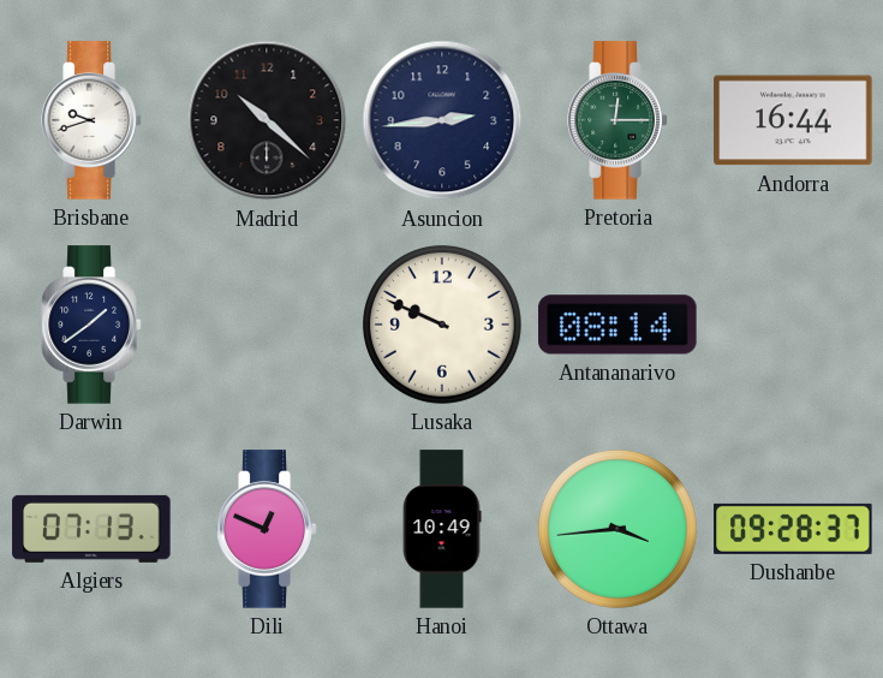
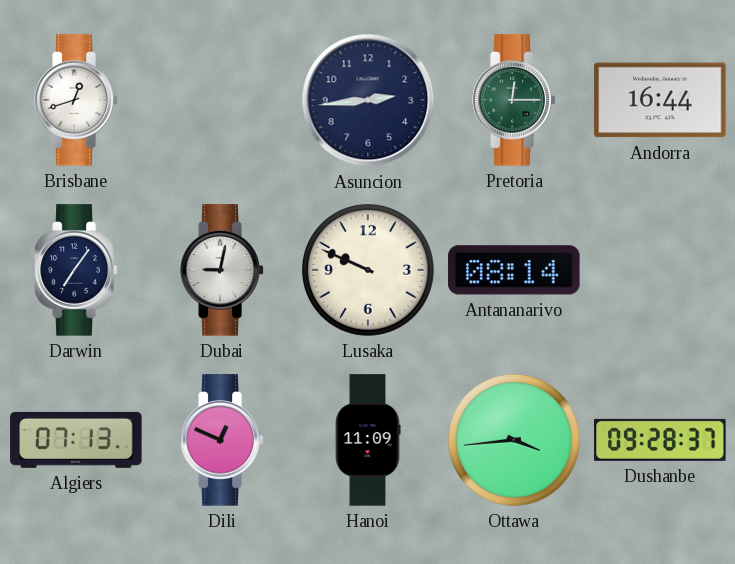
Brisbane: 9:42 -> 12:42
Madrid: 10:22 -> none
Darwin: 1:39 -> 7:06
Dubai: none -> 9:02
Hanoi: 10:49 -> 11:09
